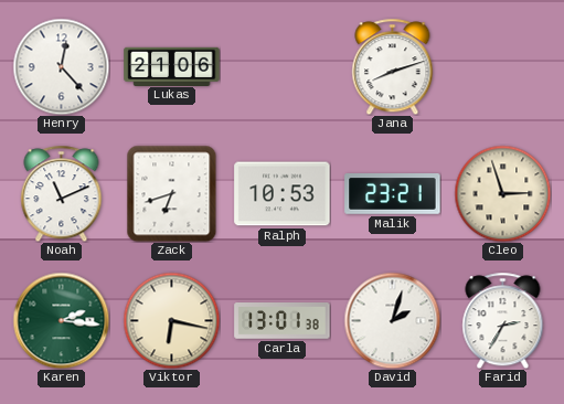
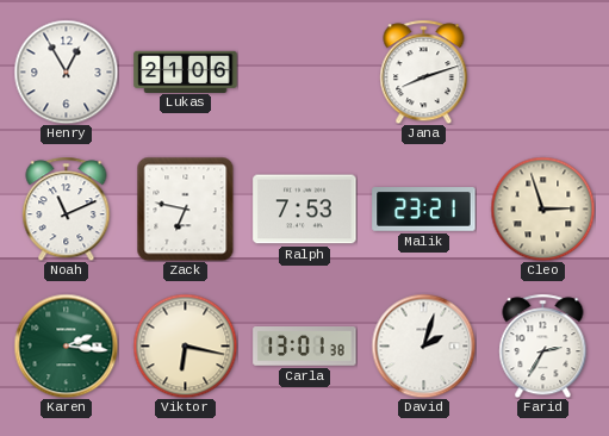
Henry: 12:23 -> 12:55
Zack: 6:42 -> 6:47
Ralph: 10:53 -> 7:53
